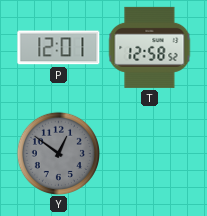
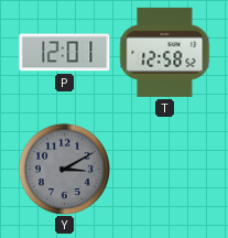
Y: 12:51 -> 3:10
